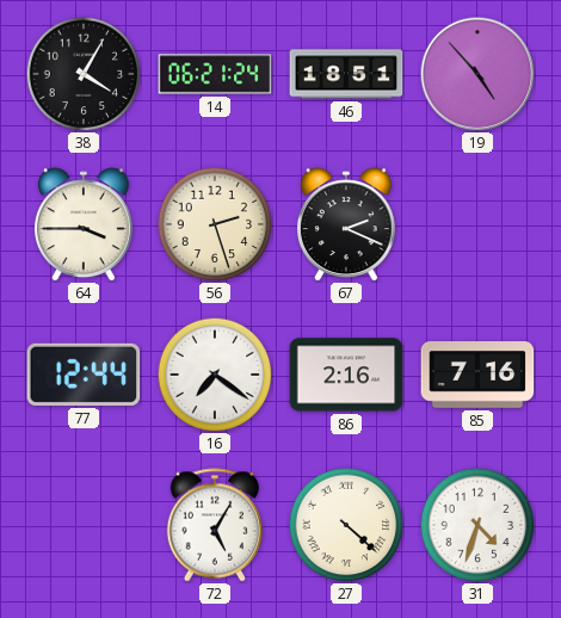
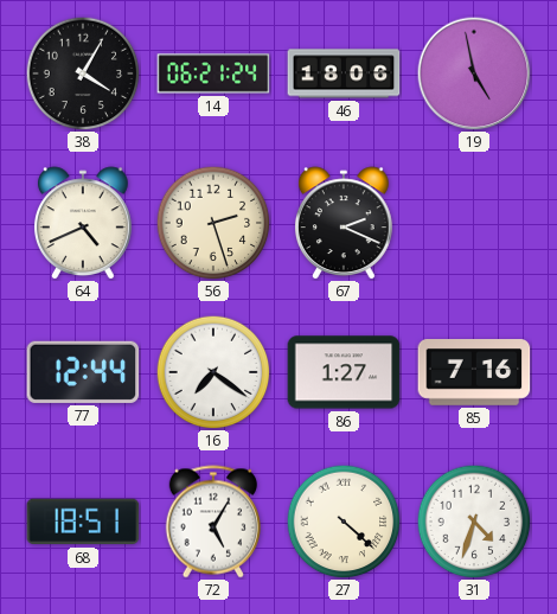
46: 18:51 -> 18:06
19: 4:53 -> 4:58
64: 3:45 -> 4:41
86: 2:16 -> 1:27
68: none -> 18:51
